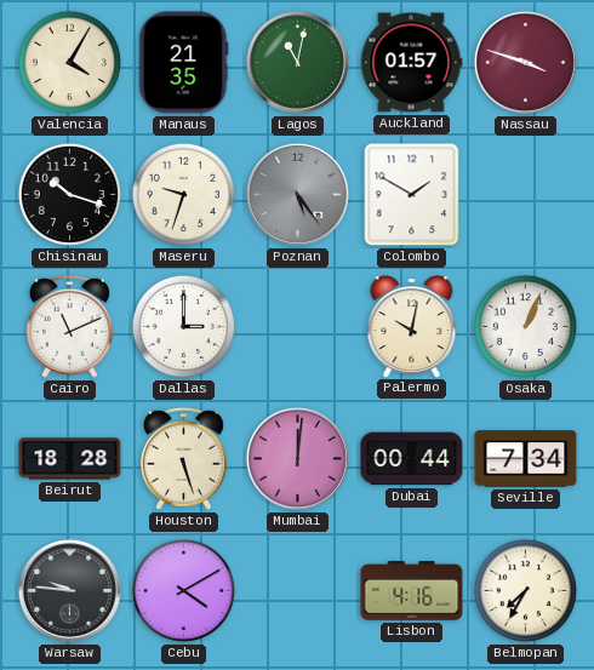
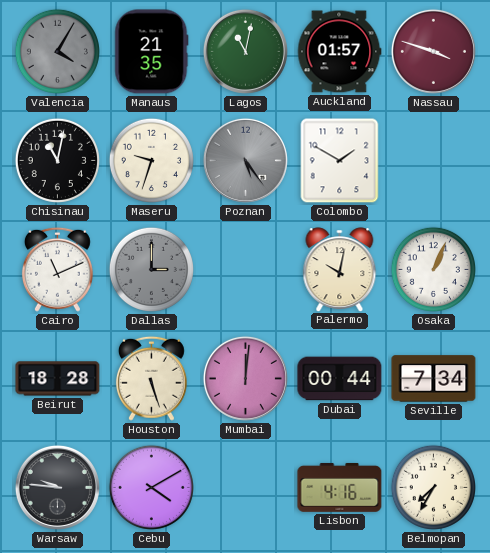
Valencia dial: cream -> grey
Chisinau: 10:18 -> 11:02
Dallas dial: white -> grey
